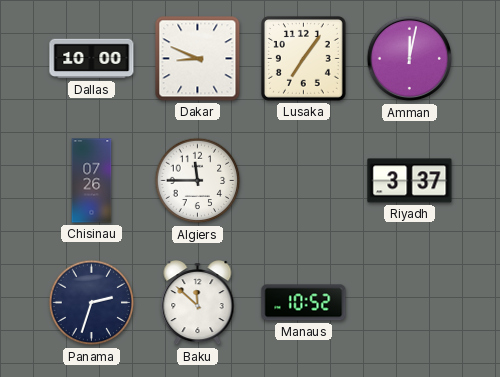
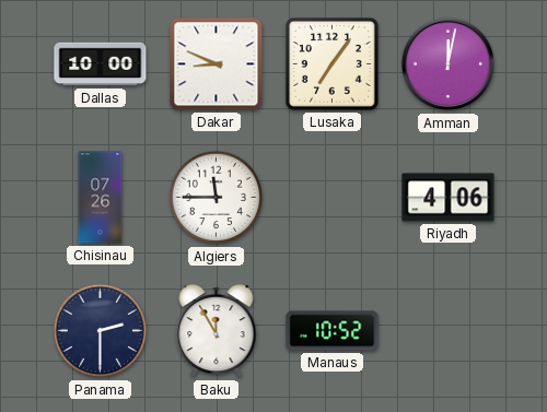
Riyadh: 3:37 -> 4:06
Panama: 2:33 -> 2:30
Baku: 11:52 -> 11:55
